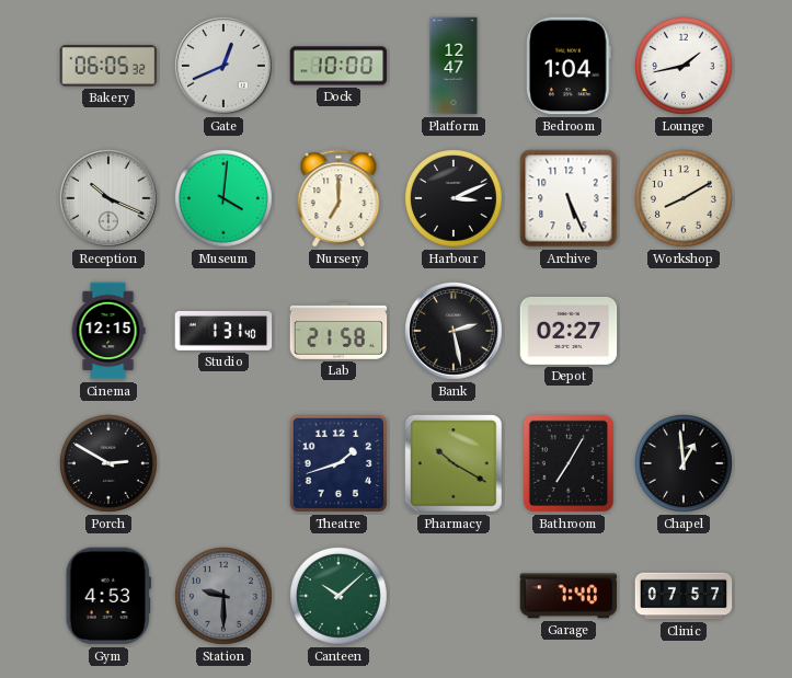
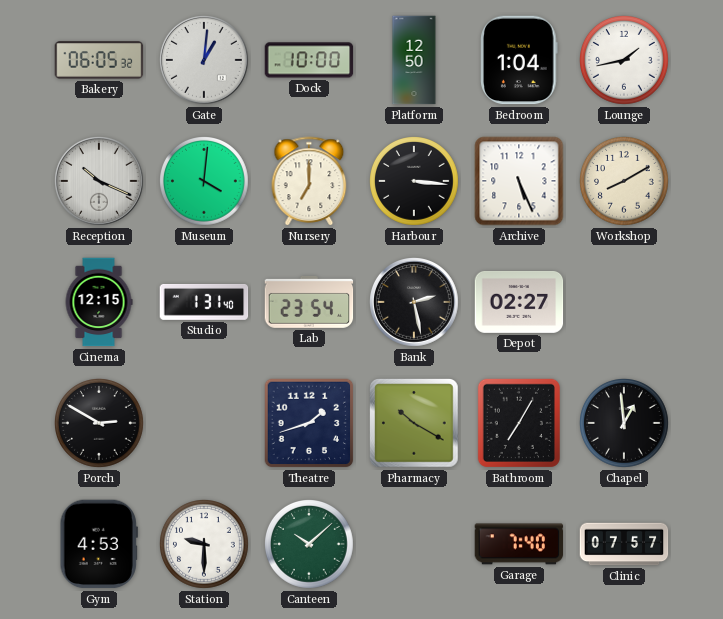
Gate: 12:41 -> 1:01
Platform: 12:47 -> 12:50
Harbour: 3:11 -> 3:16
Lab: 21:58 -> 23:54
Station dial: grey -> white
